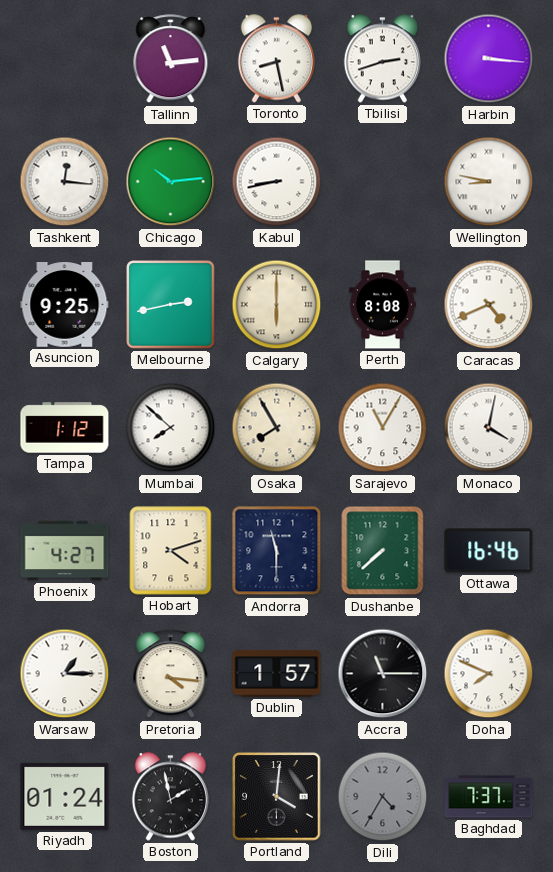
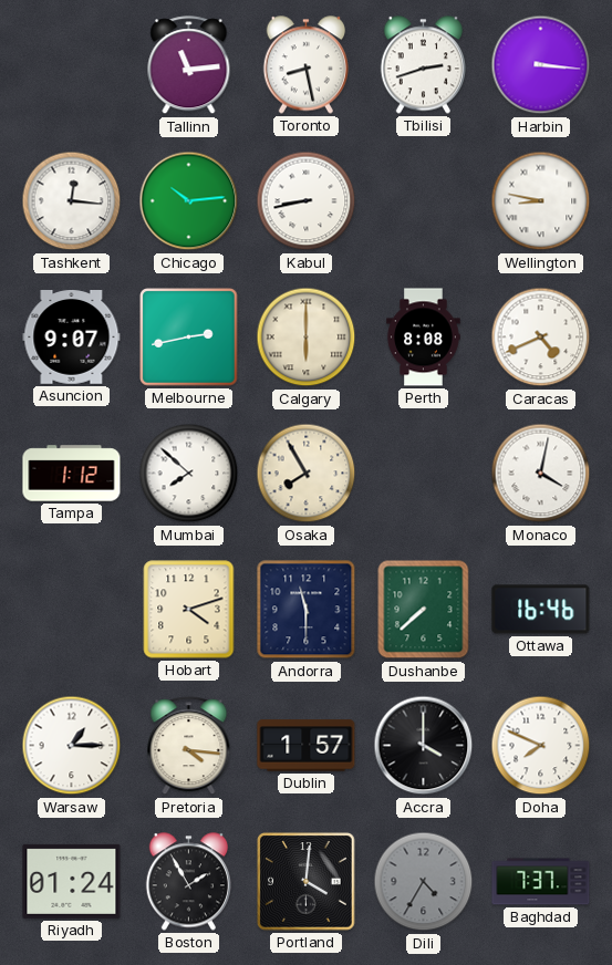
Asuncion: 9:25 -> 9:07
Sarajevo: 11:05 -> none
Phoenix: 4:27 -> none
Accra: 11:15 -> 4:00
Boston: 1:58 -> 1:55
